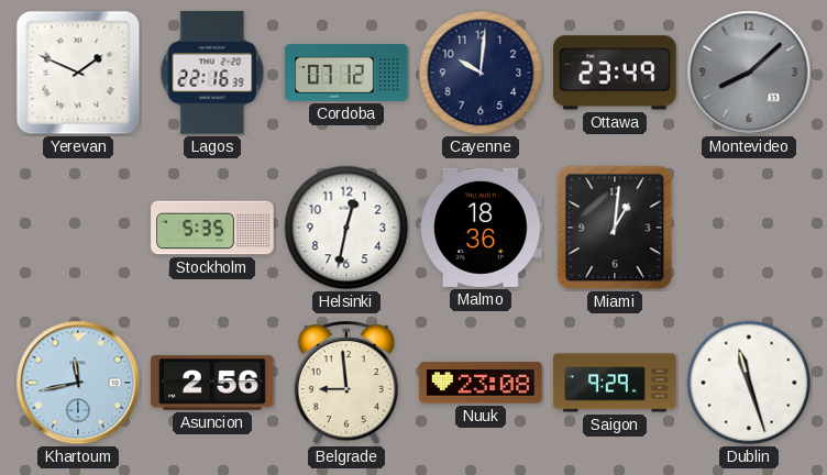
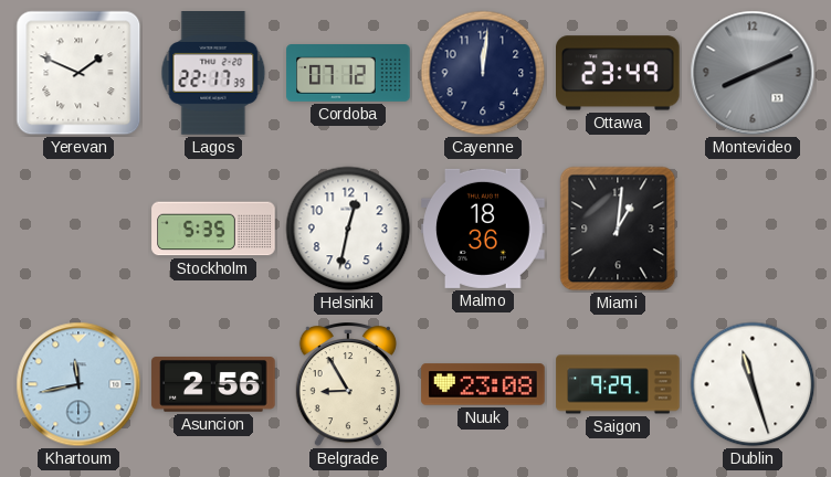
Lagos: 22:16 -> 22:17
Cayenne: 10:01 -> 12:01
Montevideo: 8:08 -> 8:11
Belgrade: 8:59 -> 8:55
